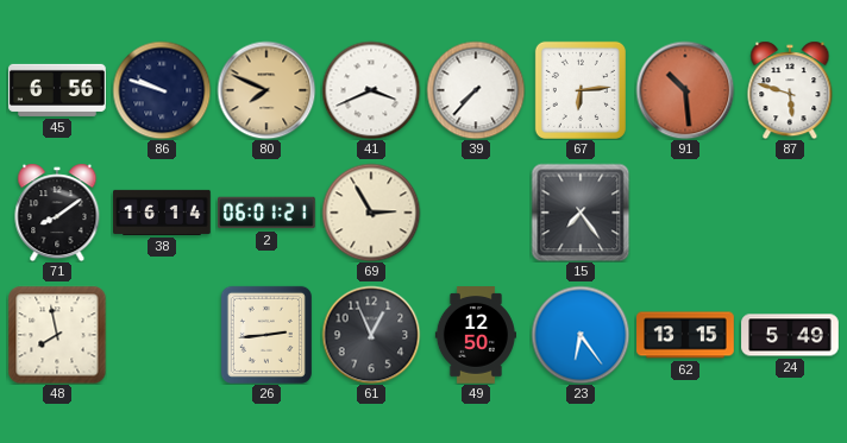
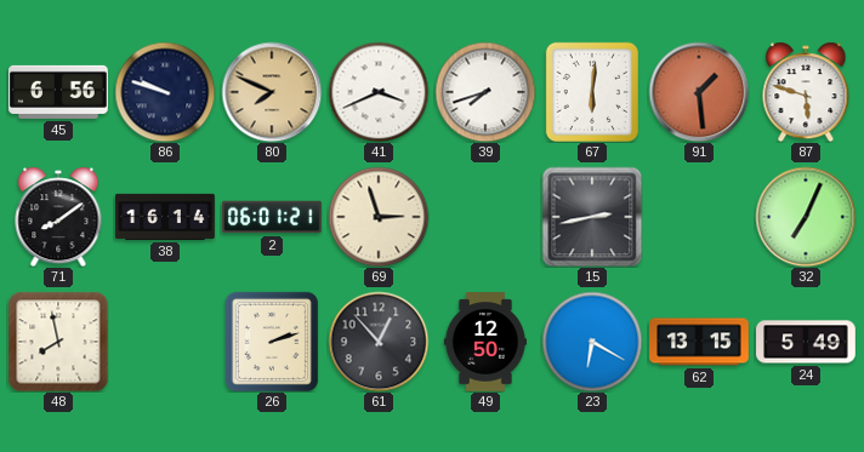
39: 7:37 -> 7:42
67: 6:14 -> 6:01
91: 10:29 -> 1:29
69: 2:55 -> 2:57
15: 7:24 -> 2:43
32: none -> 7:04
26: 2:44 -> 2:12
61: 12:56 -> 12:53
23: 6:24 -> 6:20
